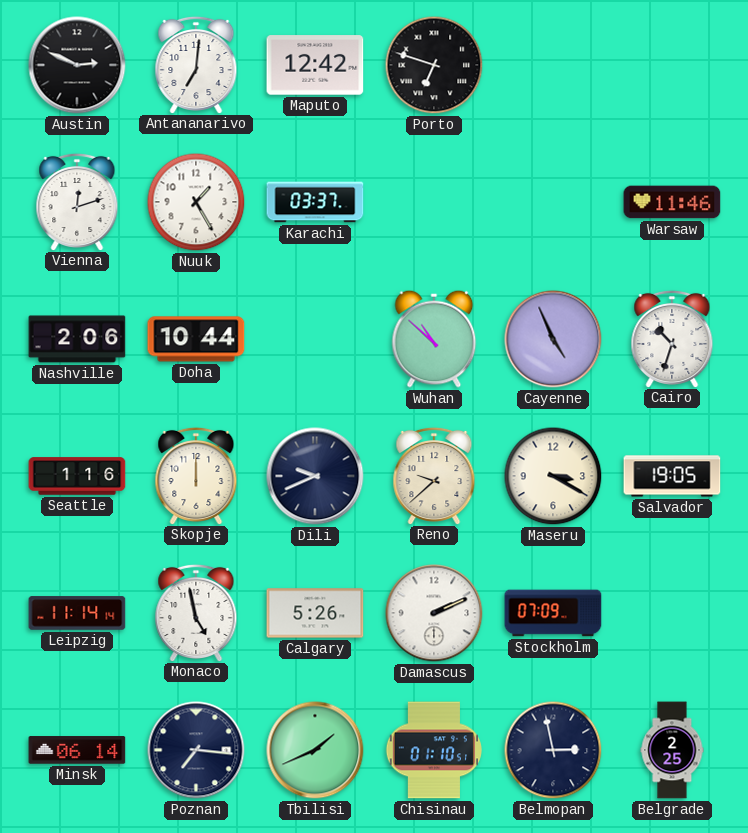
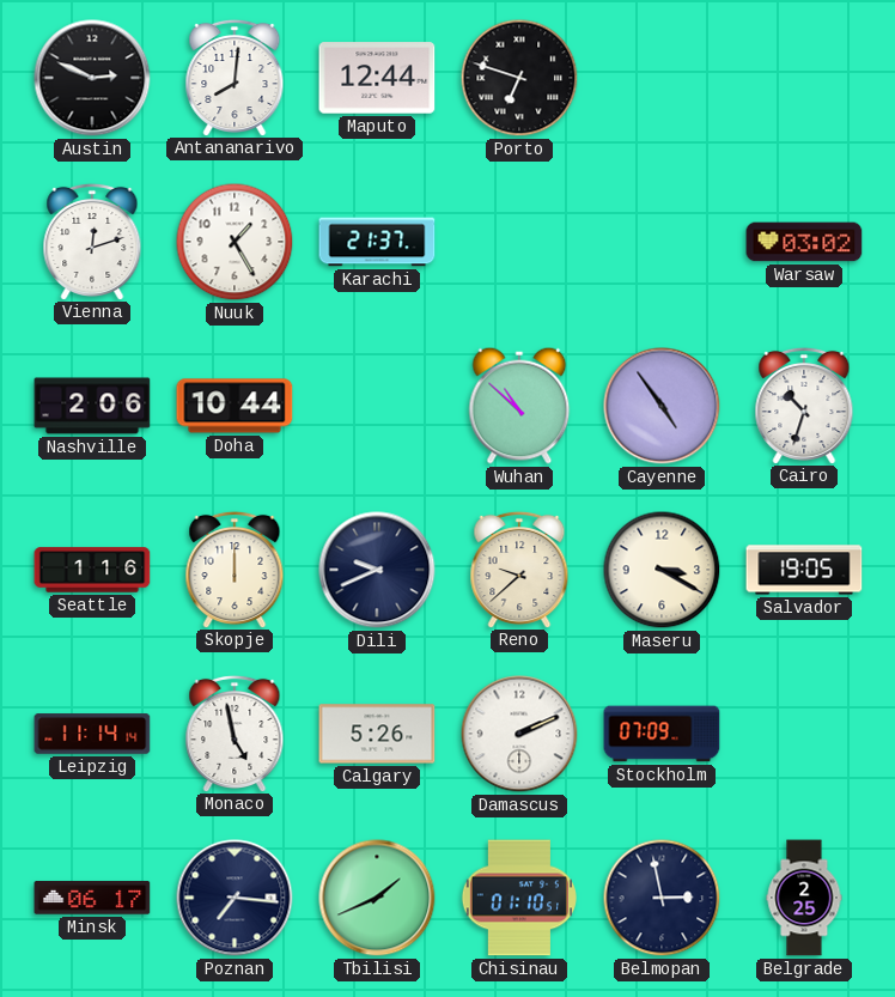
Antananarivo: 7:01 -> 8:01
Maputo: 12:42 -> 12:44
Karachi: 03:37 -> 21:37
Warsaw: 11:46 -> 03:02
Cayenne: 4:56 -> 4:54
Minsk: 06:14 -> 06:17
